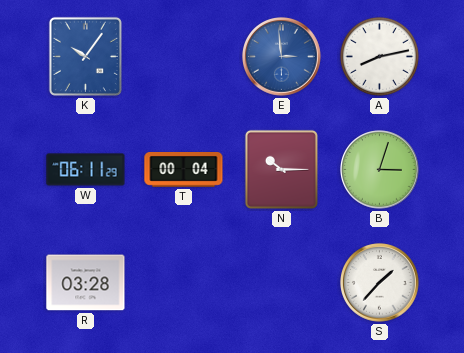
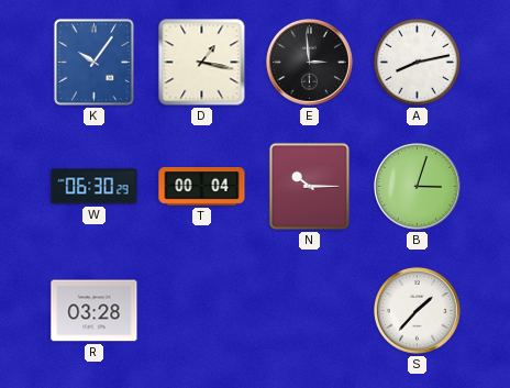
D: none -> 1:17
E dial: blue -> black
W: 06:11 -> 06:30
